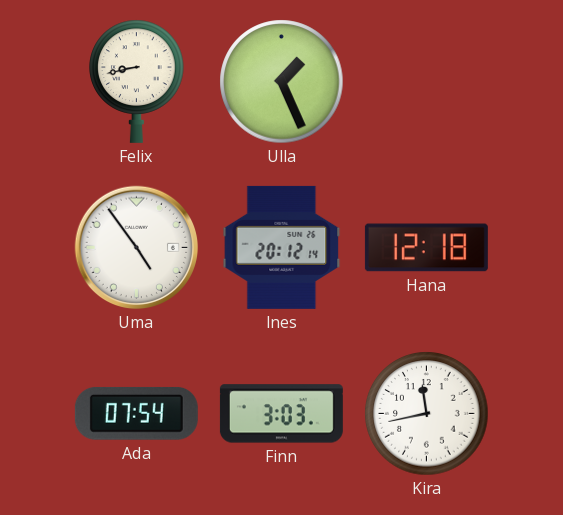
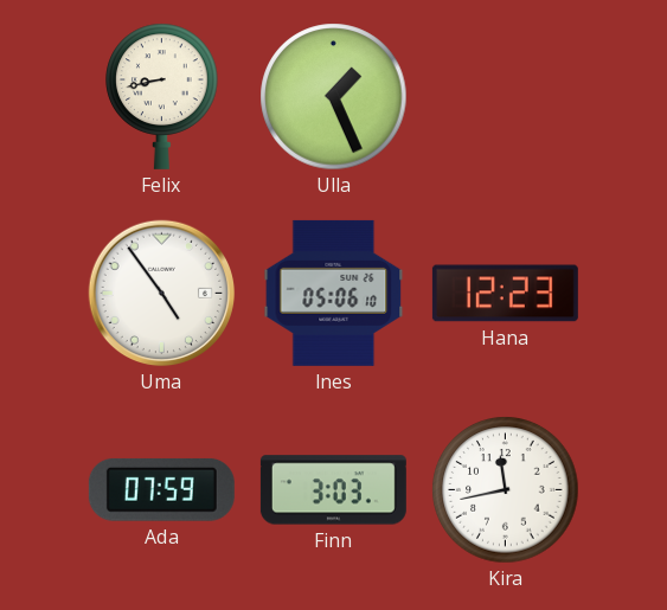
Ines: 20:12 -> 05:06
Hana: 12:18 -> 12:23
Ada: 07:54 -> 07:59
